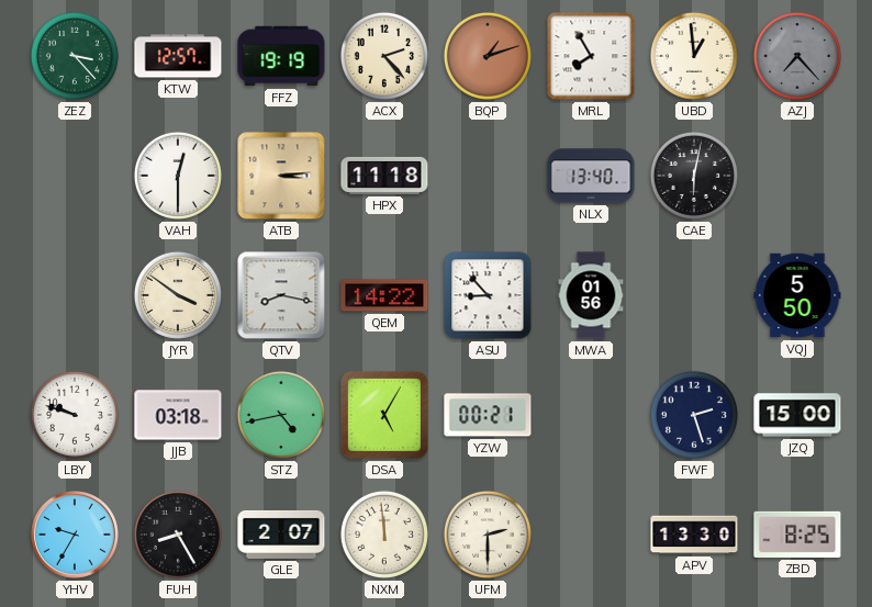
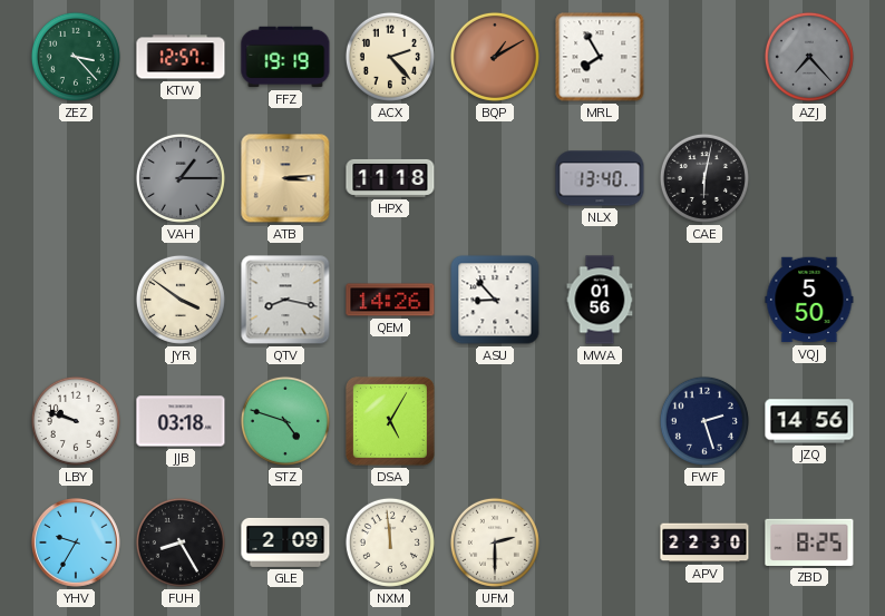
BQP: 1:12 -> 1:10
UBD: 12:59 -> none
VAH: 12:30 -> 1:15
VAH dial: white -> grey
QEM: 14:22 -> 14:26
STZ: 4:43 -> 4:48
YZW: 00:21 -> none
JZQ: 15:00 -> 14:56
GLE: 2:07 -> 2:09
APV: 13:30 -> 22:30
